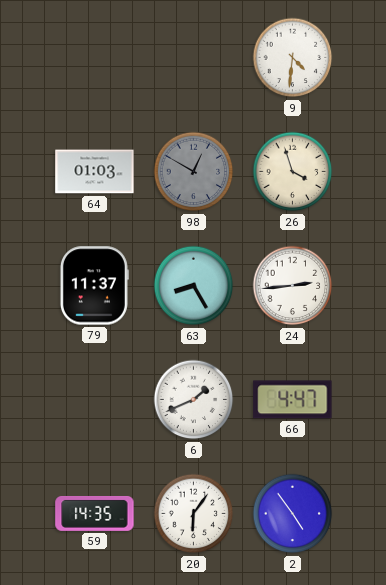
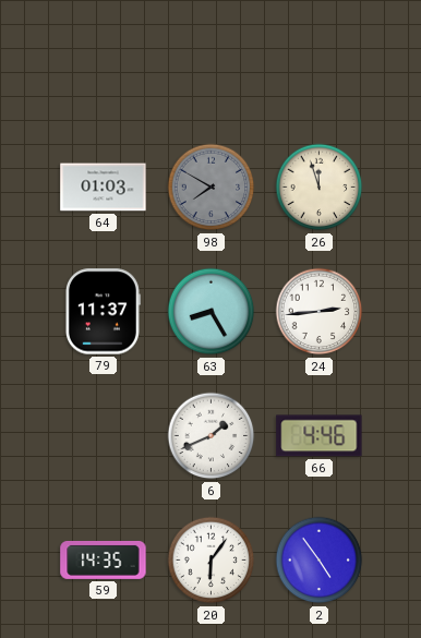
9: 4:31 -> none
98: 12:50 -> 7:50
26: 3:57 -> 11:57
66: 4:47 -> 4:46
